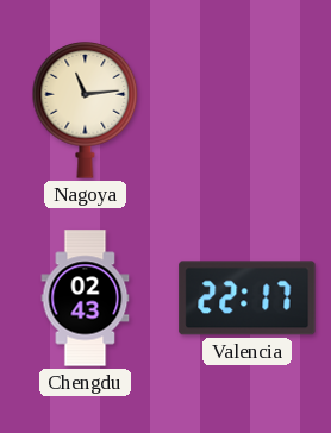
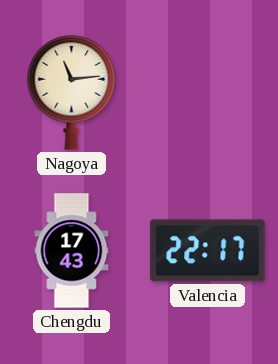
Chengdu: 02:43 -> 17:43
